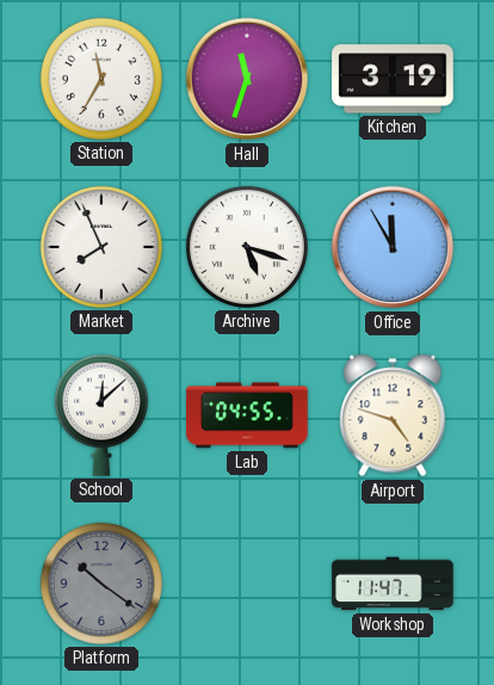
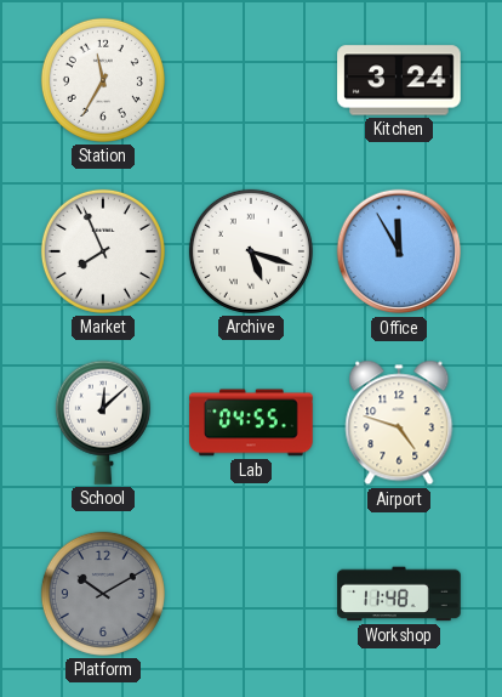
Hall: 11:33 -> none
Kitchen: 3:19 -> 3:24
Platform: 10:21 -> 10:10
Workshop: 11:47 -> 11:48
